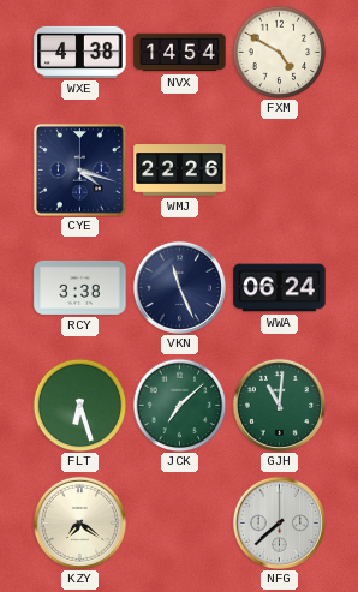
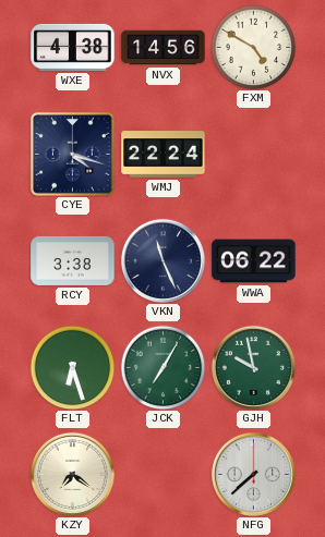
NVX: 14:54 -> 14:56
WMJ: 22:26 -> 22:24
WWA: 06:24 -> 06:22
JCK: 7:08 -> 7:05
GJH: 11:01 -> 9:58
